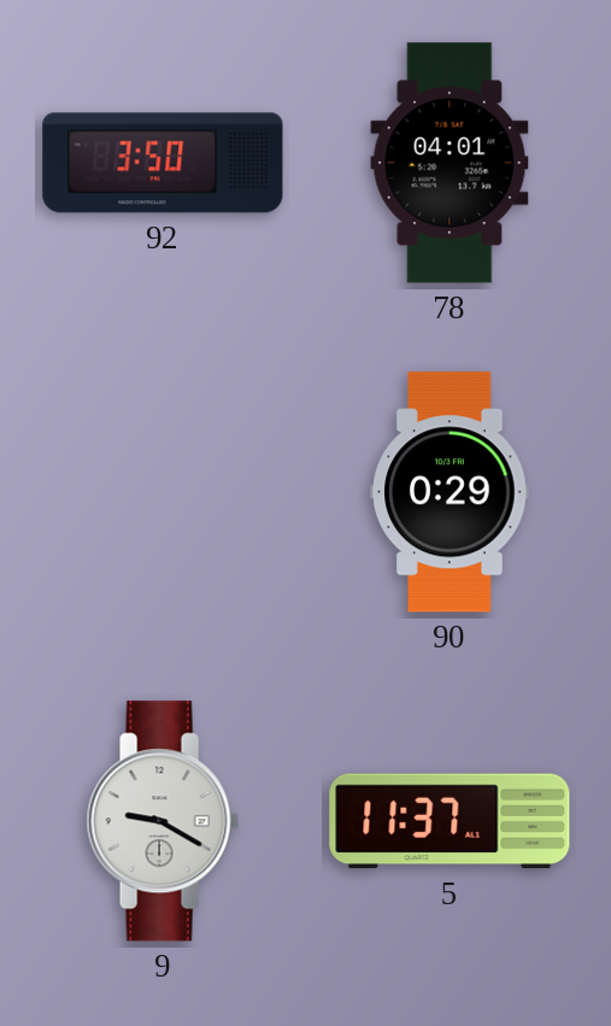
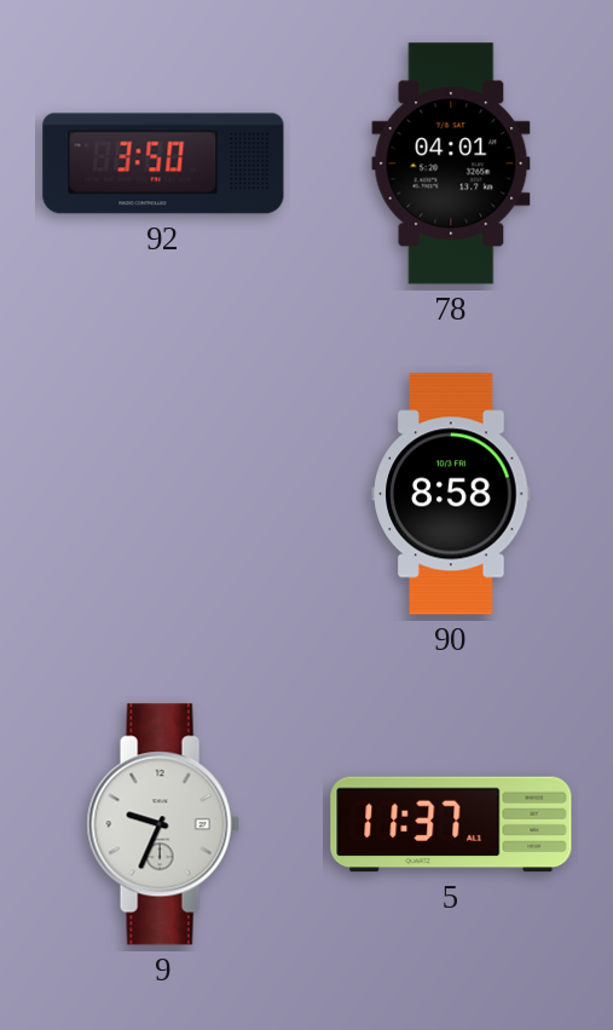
90: 0:29 -> 8:58
9: 9:20 -> 9:34
